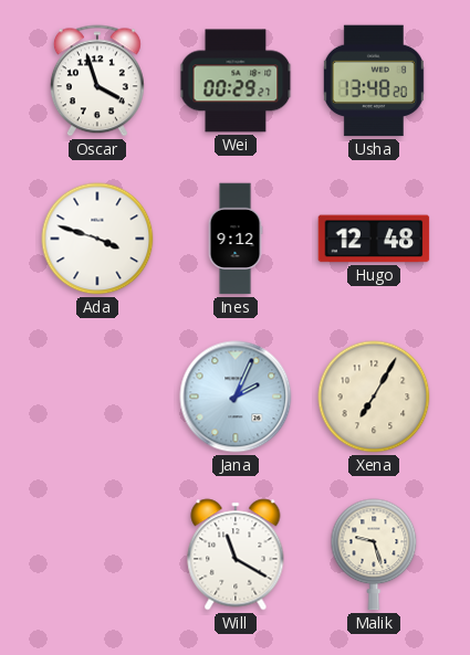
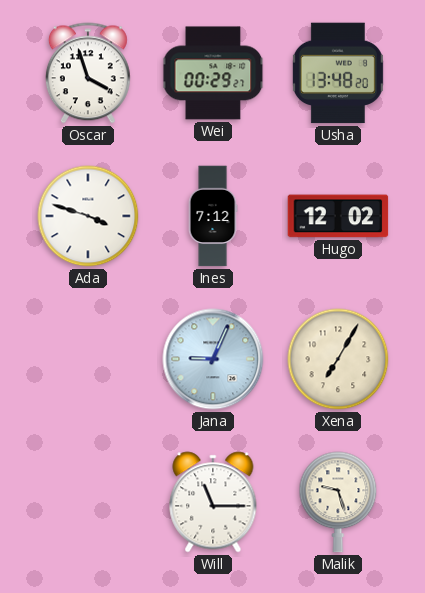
Ines: 9:12 -> 7:12
Hugo: 12:48 -> 12:02
Jana: 2:04 -> 9:04
Will: 11:20 -> 11:15
